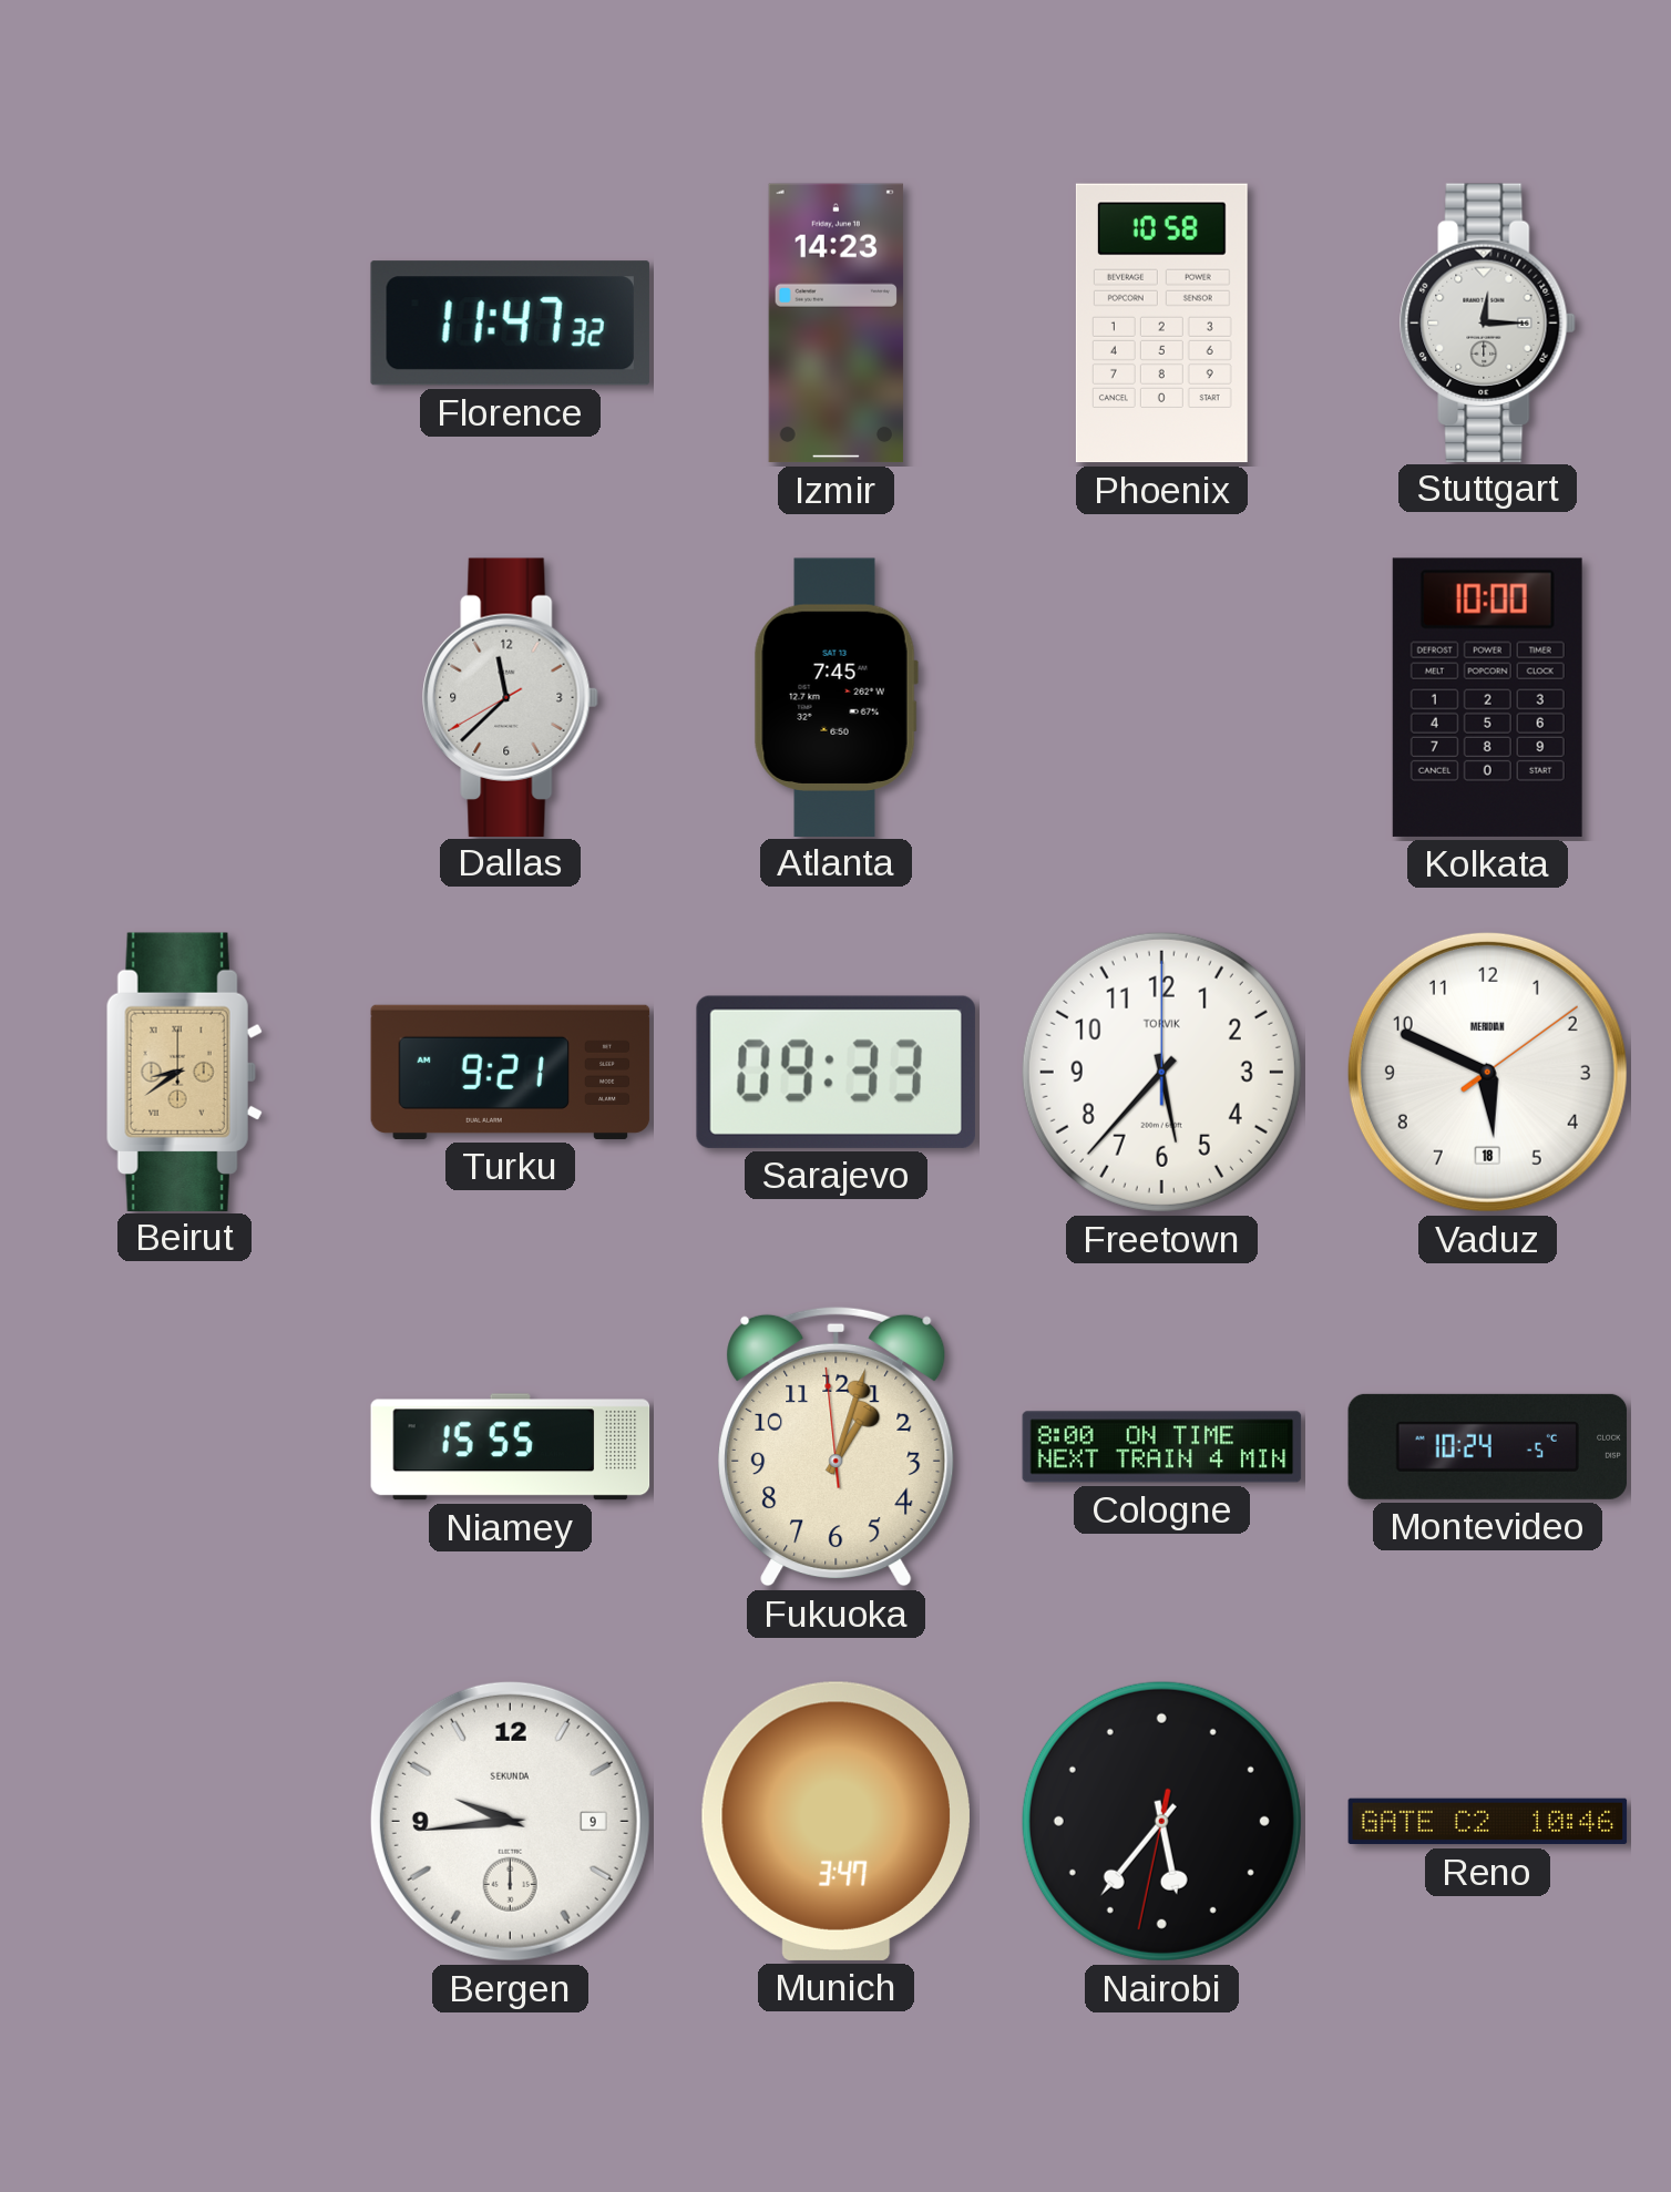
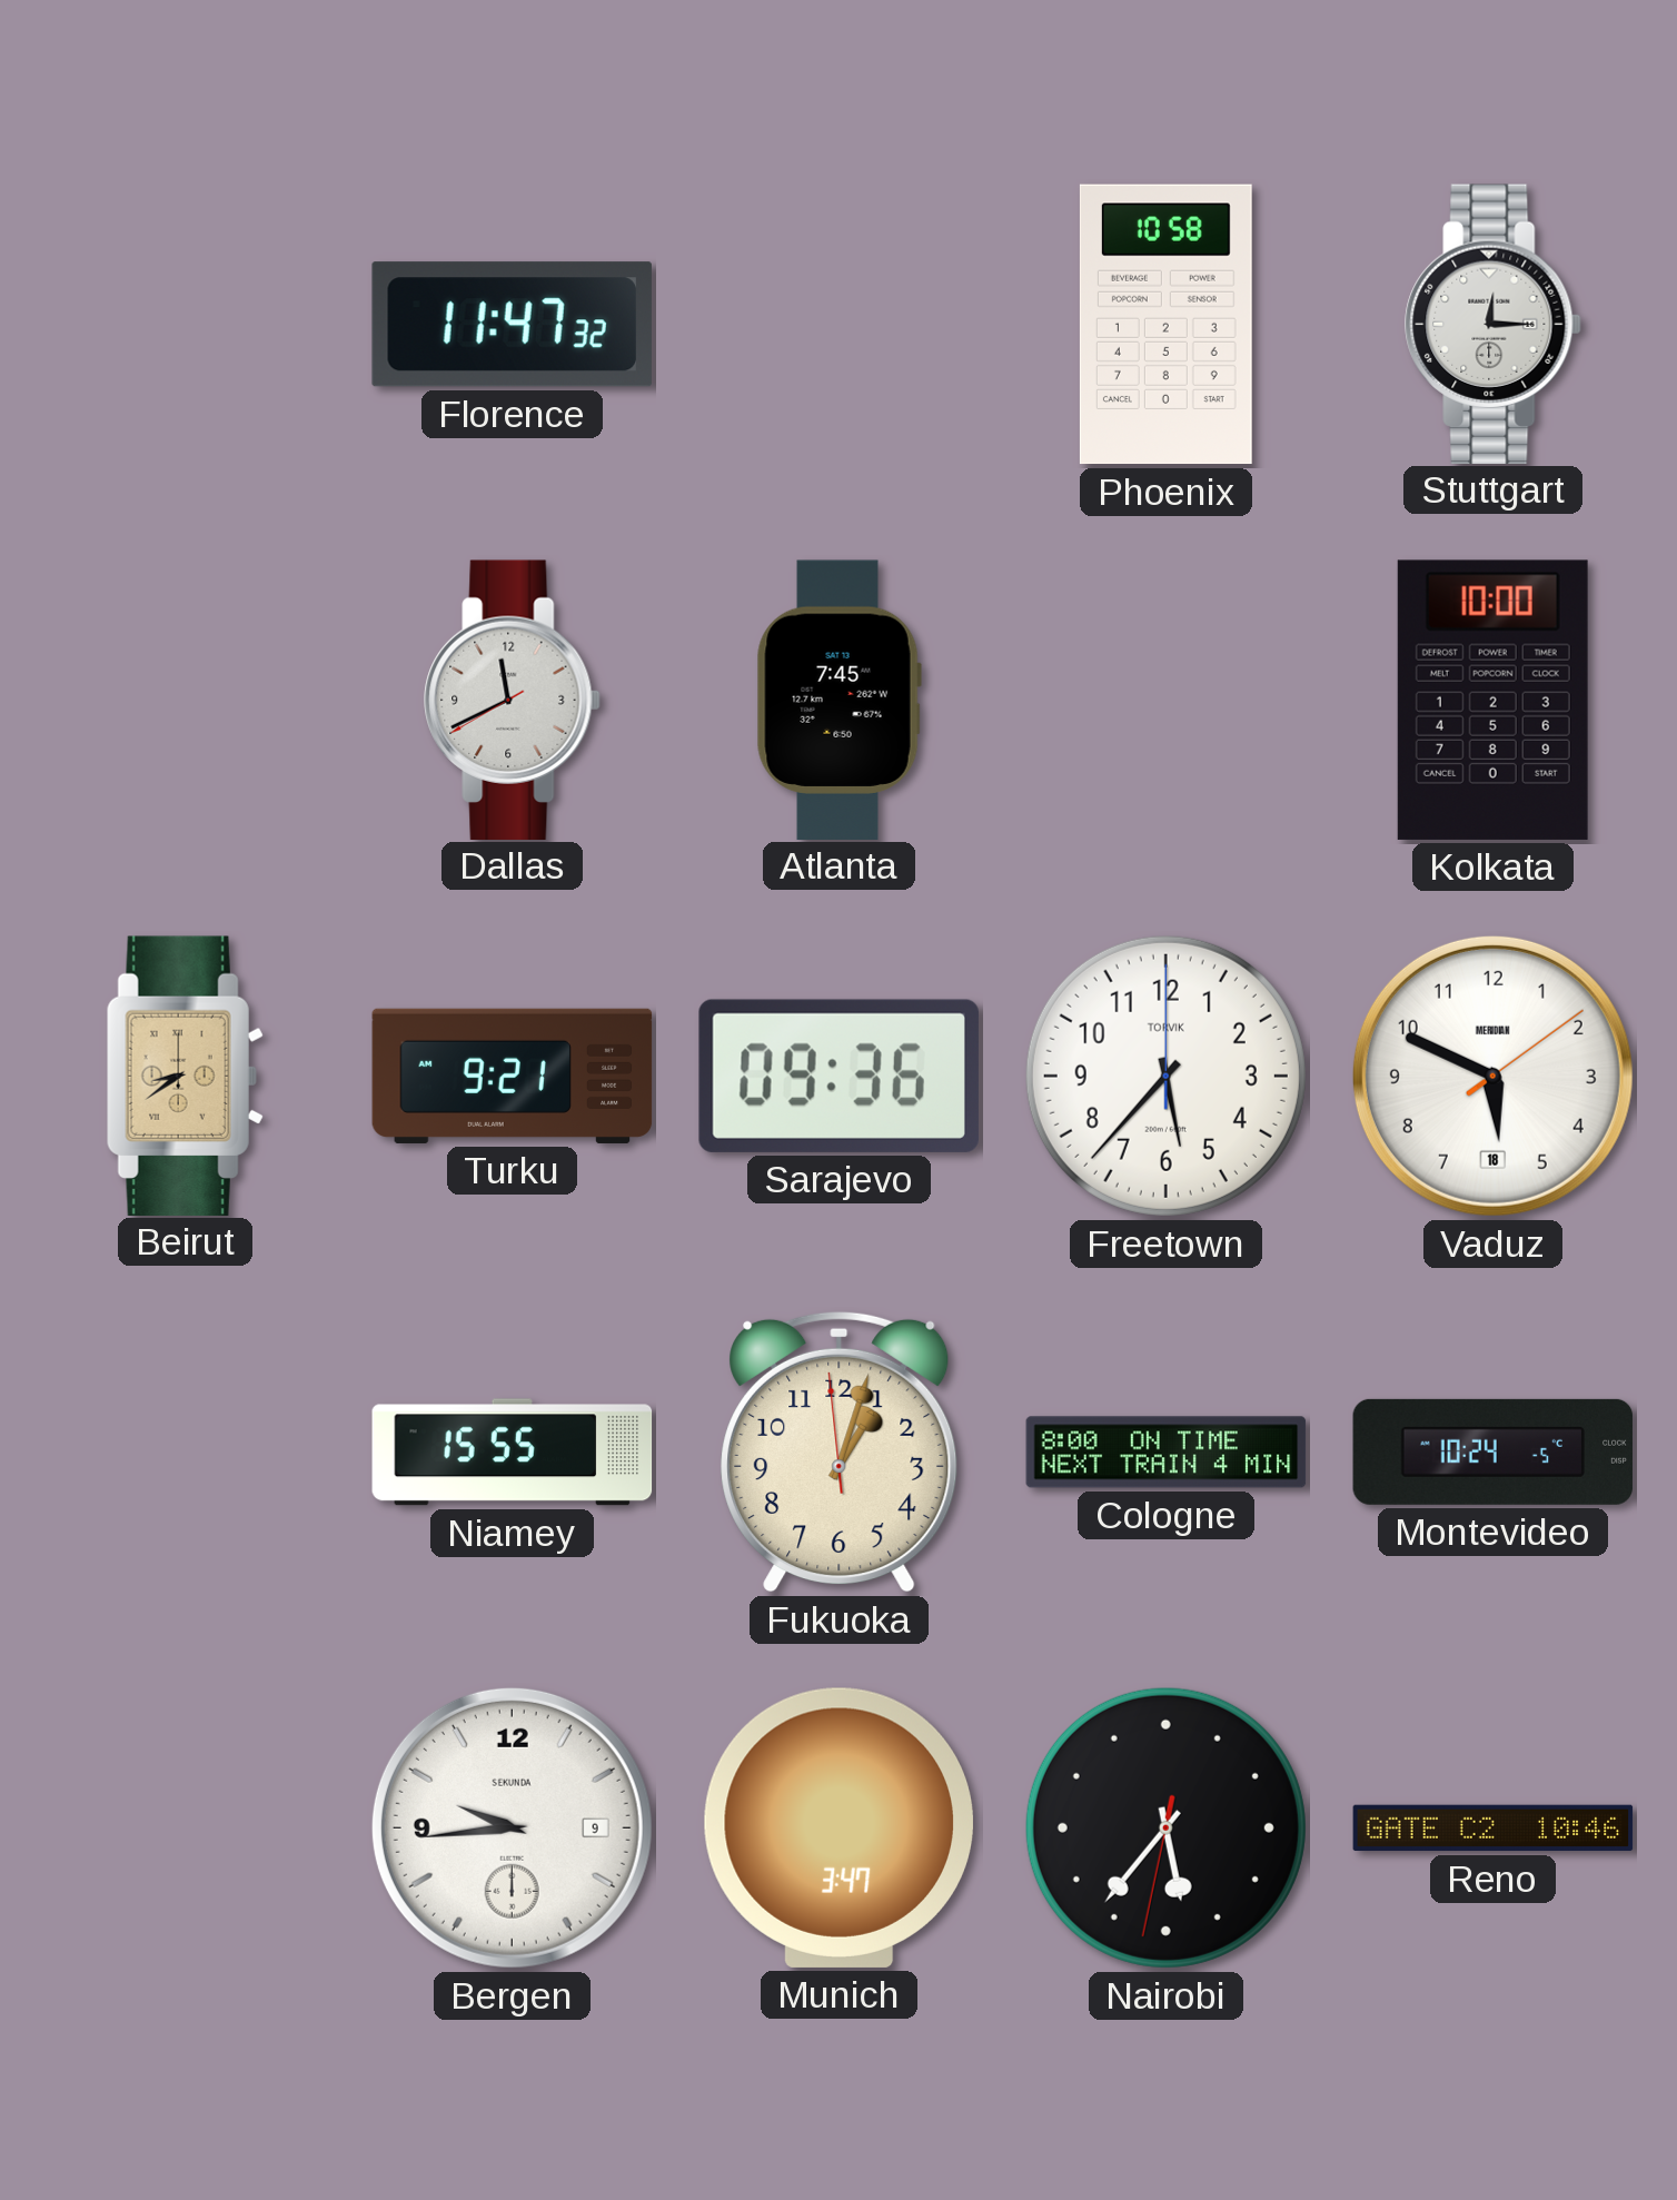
Izmir: 14:23 -> none
Dallas: 11:37 -> 11:40
Sarajevo: 09:33 -> 09:36
